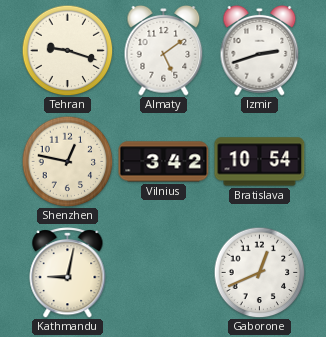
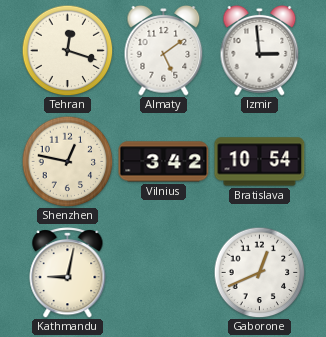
Tehran: 9:18 -> 12:18
Izmir: 2:42 -> 2:59
